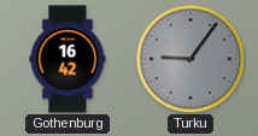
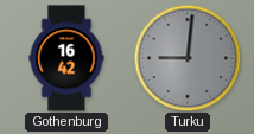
Turku: 9:06 -> 9:01
